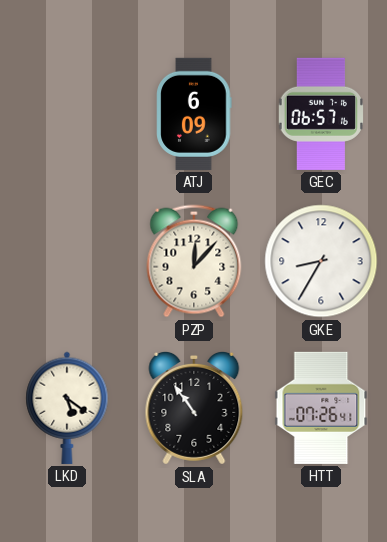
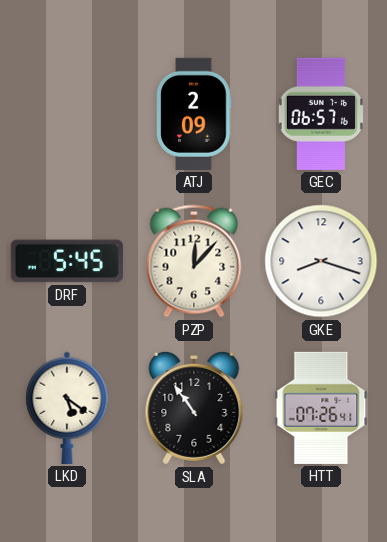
ATJ: 6:09 -> 2:09
DRF: none -> 5:45
GKE: 8:35 -> 8:18
